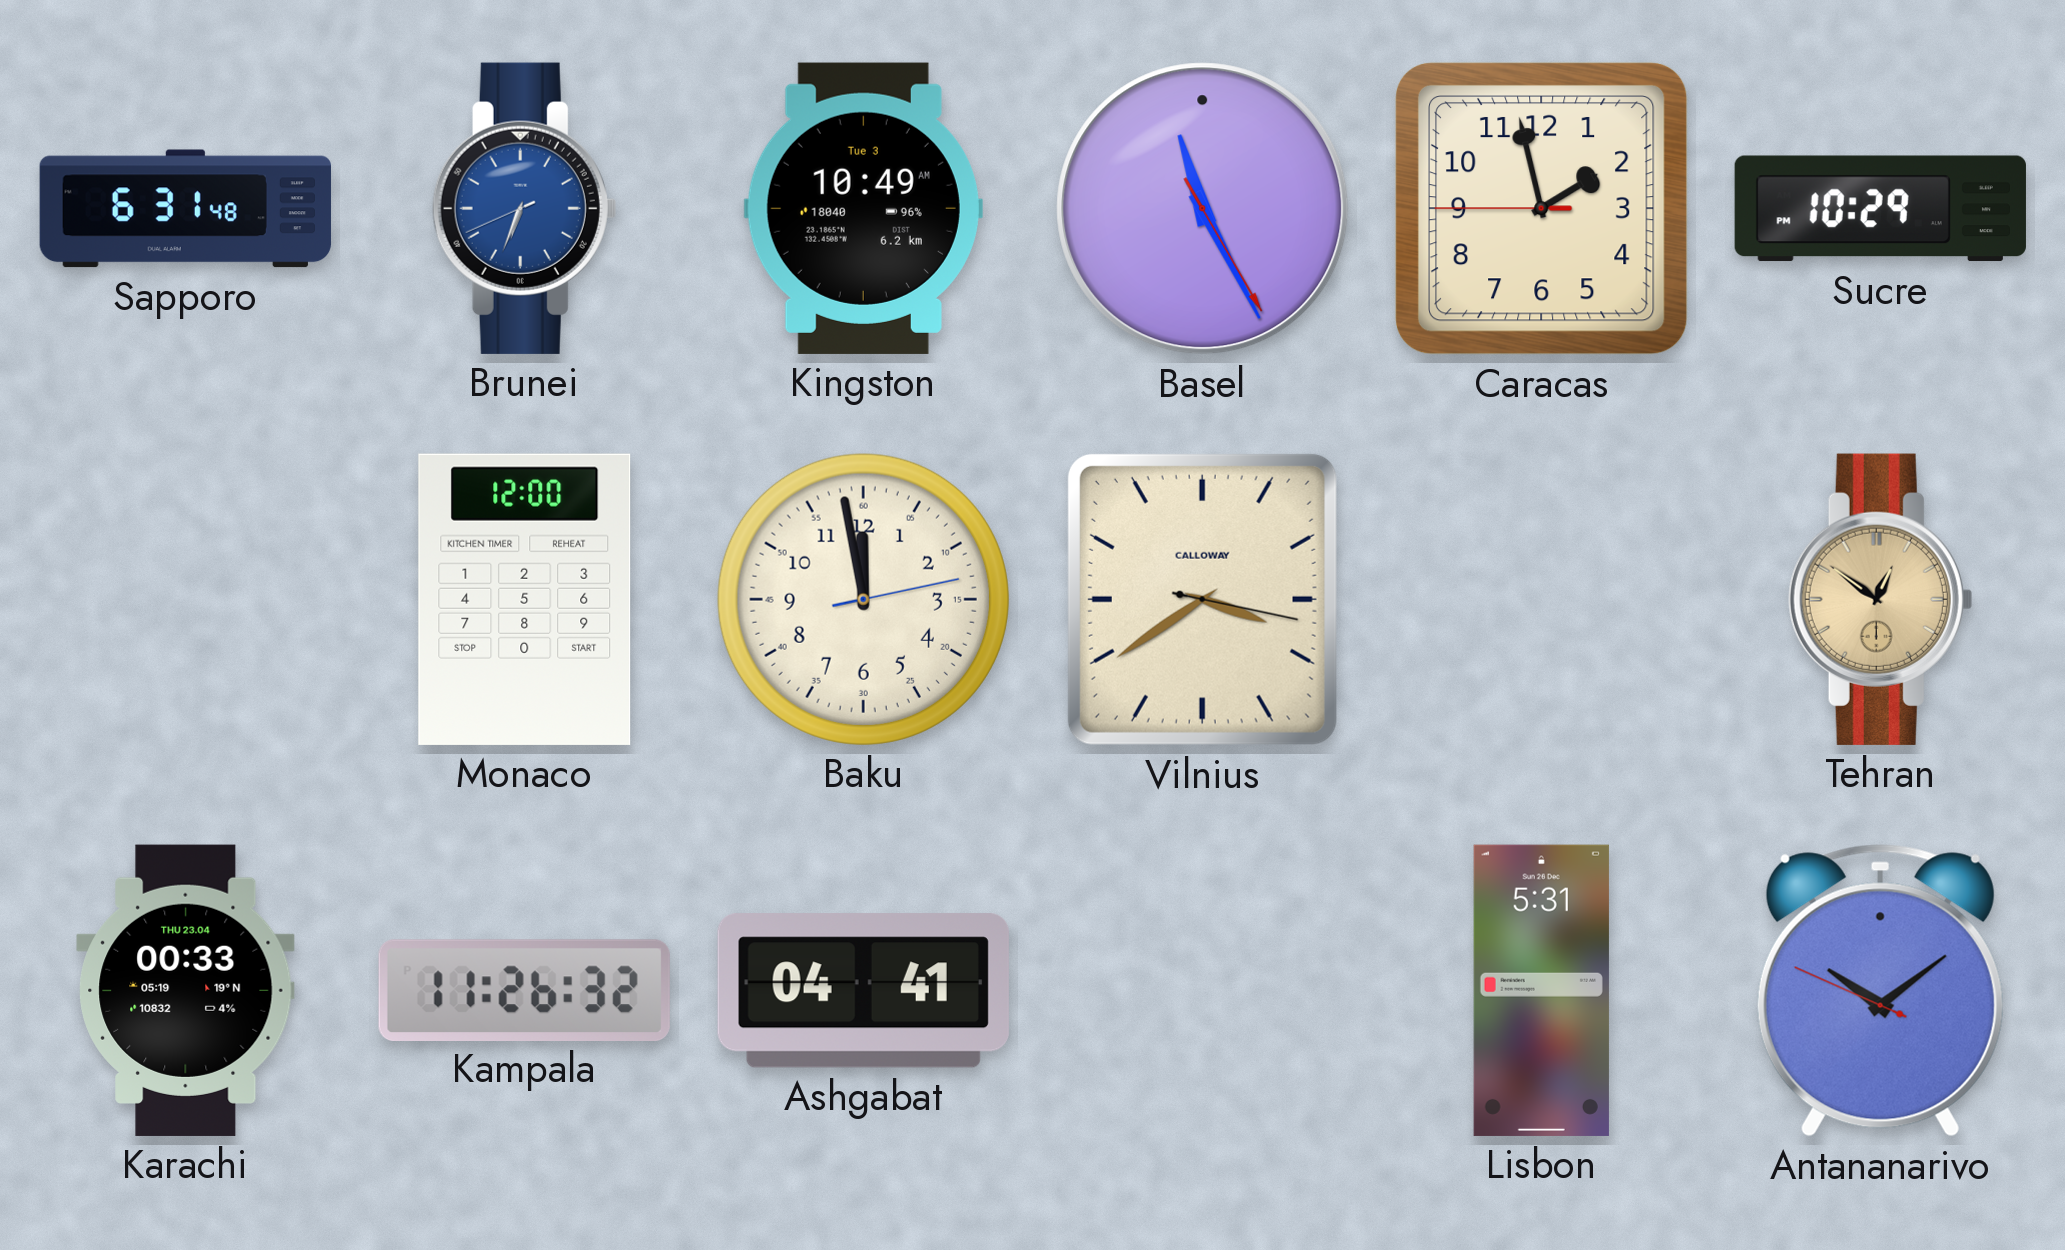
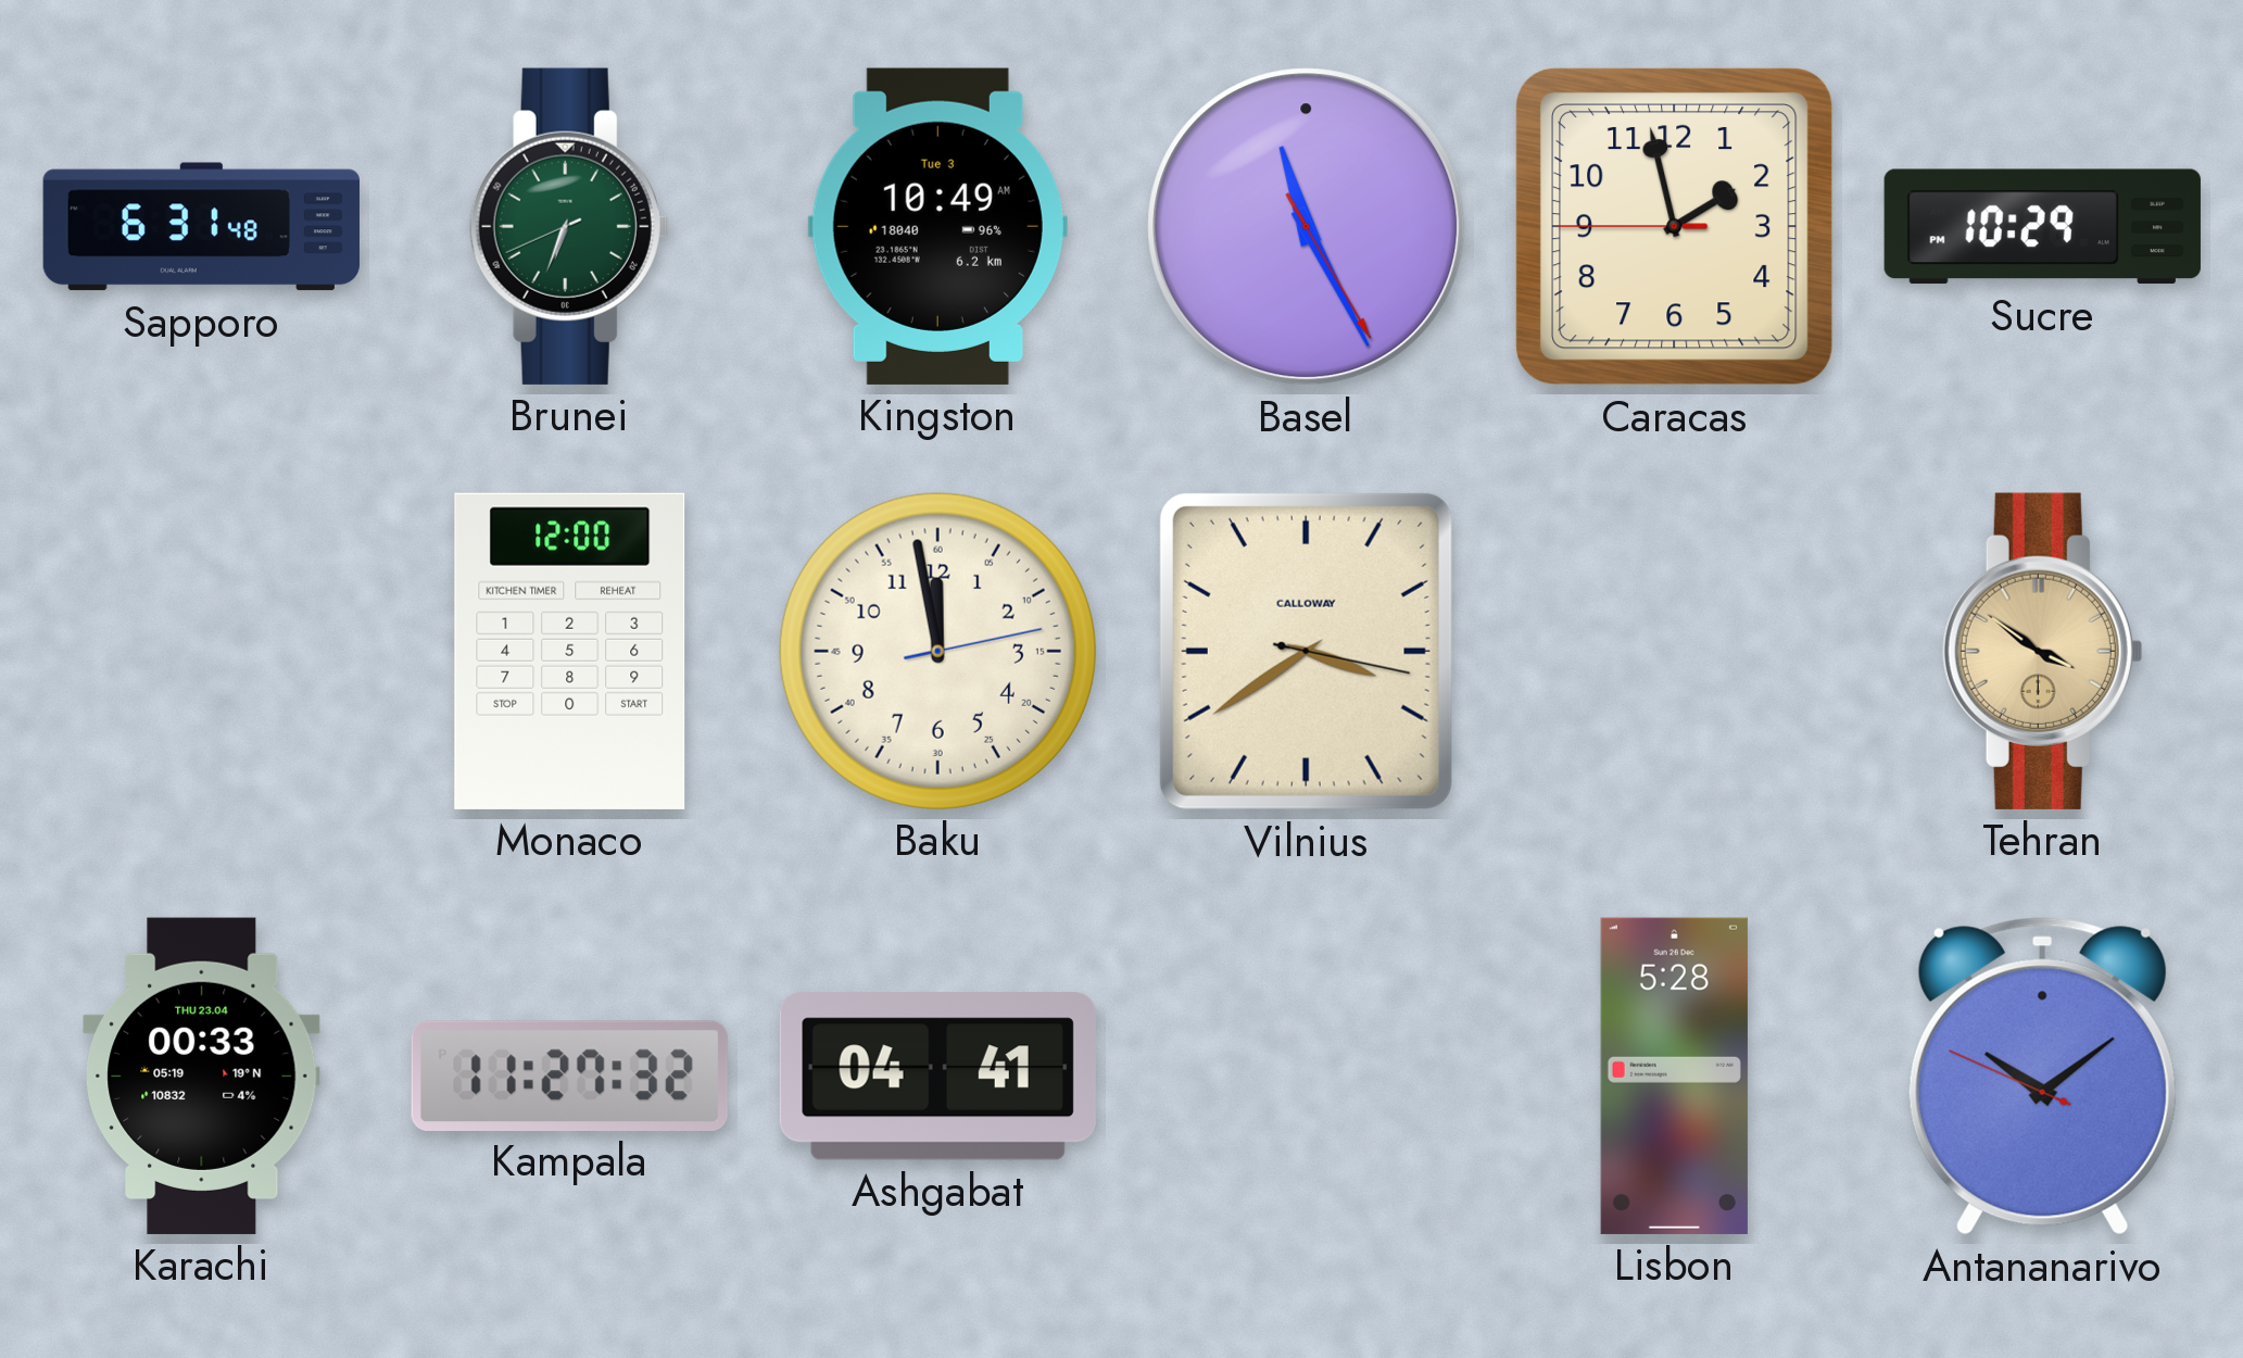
Brunei dial: blue -> green
Tehran: 12:51 -> 3:51
Kampala: 11:26 -> 11:27
Lisbon: 5:31 -> 5:28
